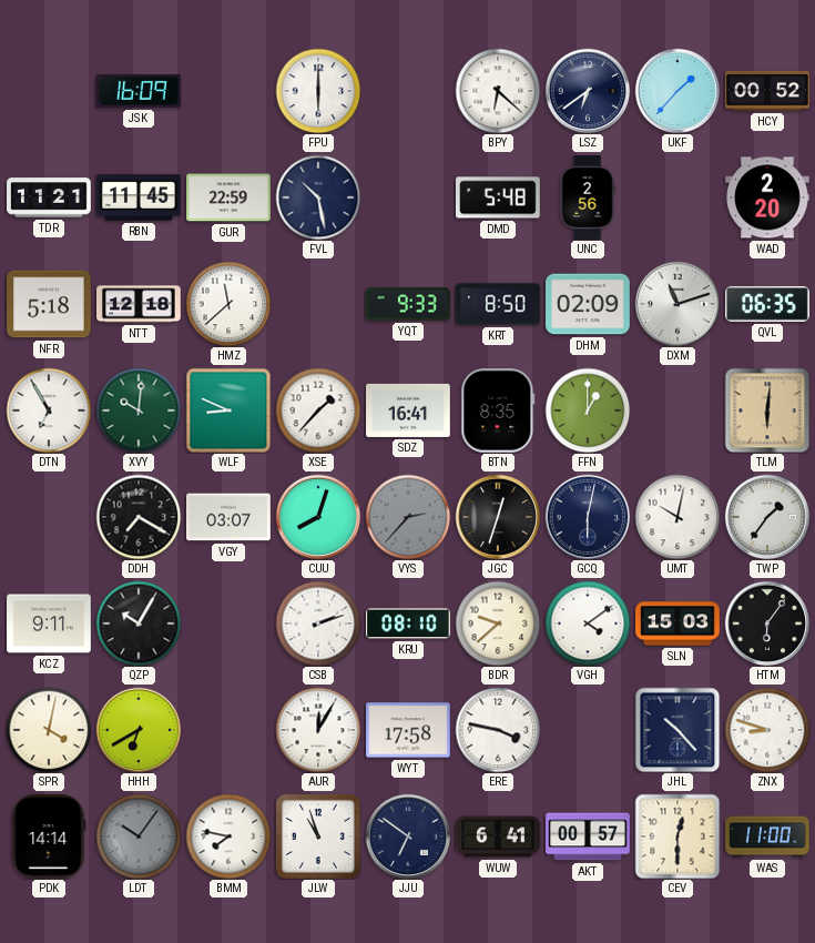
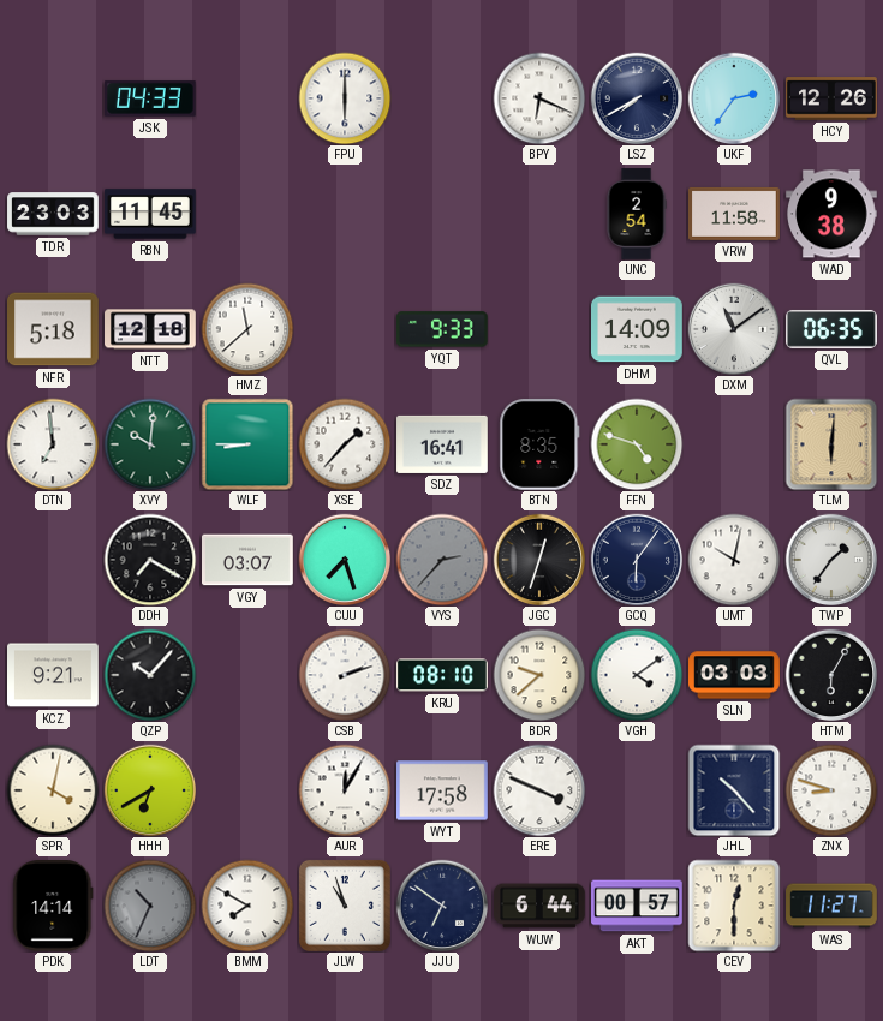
JSK: 16:09 -> 04:33
BPY: 6:22 -> 6:19
LSZ: 6:39 -> 7:40
UKF: 1:37 -> 2:36
HCY: 00:52 -> 12:26
TDR: 11:21 -> 23:03
GUR: 22:59 -> none
FVL: 10:28 -> none
DMD: 5:48 -> none
UNC: 2:56 -> 2:54
VRW: none -> 11:58
WAD: 2:20 -> 9:38
KRT: 8:50 -> none
DHM: 02:09 -> 14:09
DXM: 11:12 -> 11:09
DTN: 6:55 -> 6:59
WLF: 8:49 -> 8:45
FFN: 1:00 -> 4:48
CUU: 8:03 -> 7:27
GCQ: 6:02 -> 6:06
KCZ: 9:11 -> 9:21
QZP: 10:05 -> 10:07
SLN: 15:03 -> 03:03
HTM: 6:06 -> 6:05
ERE: 3:47 -> 3:49
LDT: 10:06 -> 10:34
BMM: 7:47 -> 7:50
WUW: 6:41 -> 6:44
WAS: 11:00 -> 11:27
